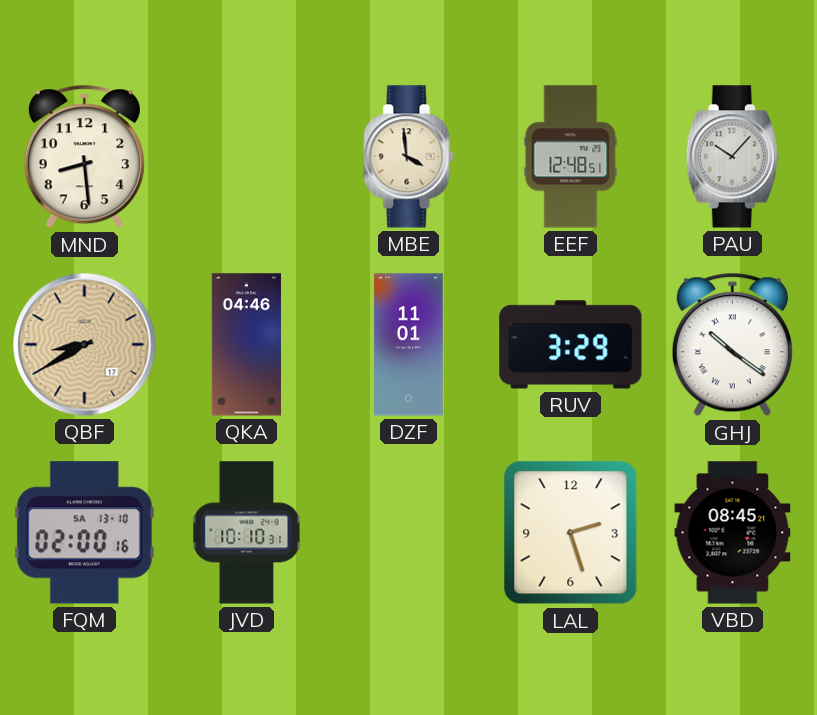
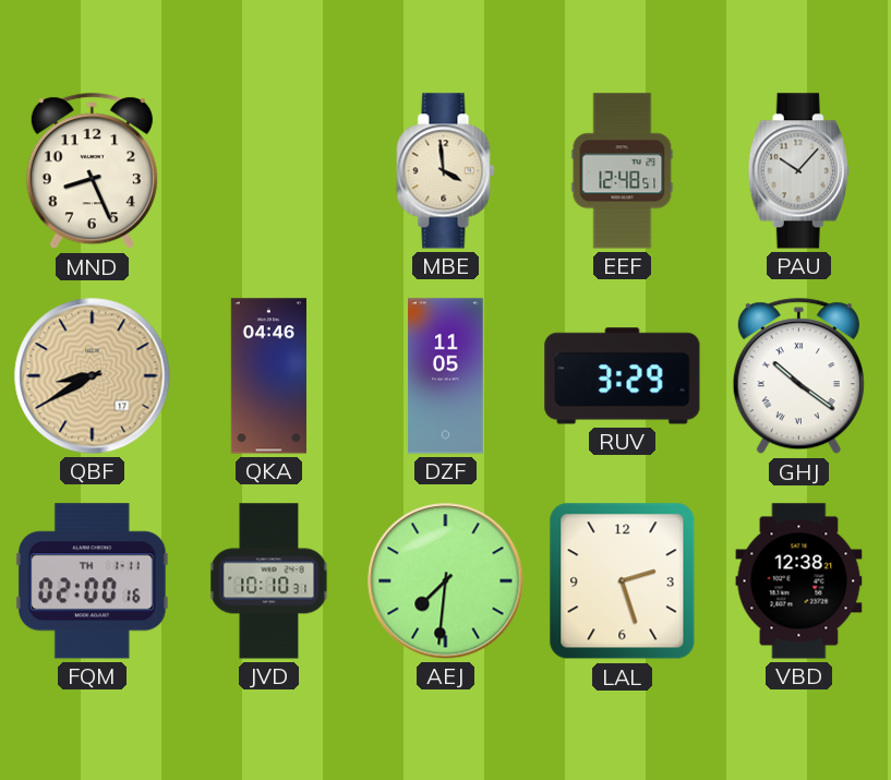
MND: 8:29 -> 8:26
DZF: 11:01 -> 11:05
FQM date: SA 13-10 -> TH 1-11
AEJ: none -> 7:31
VBD: 08:45 -> 12:38
